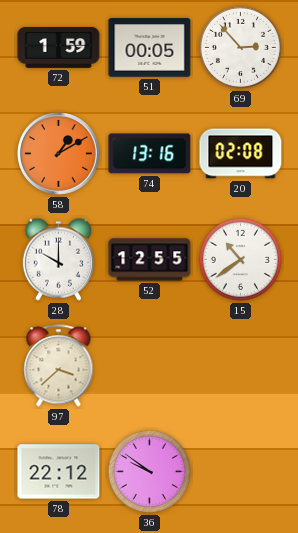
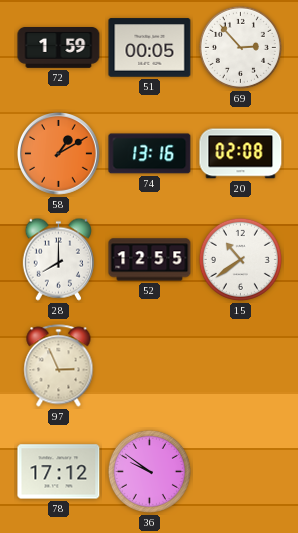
28: 10:00 -> 8:00
97: 3:38 -> 2:56
78: 22:12 -> 17:12
